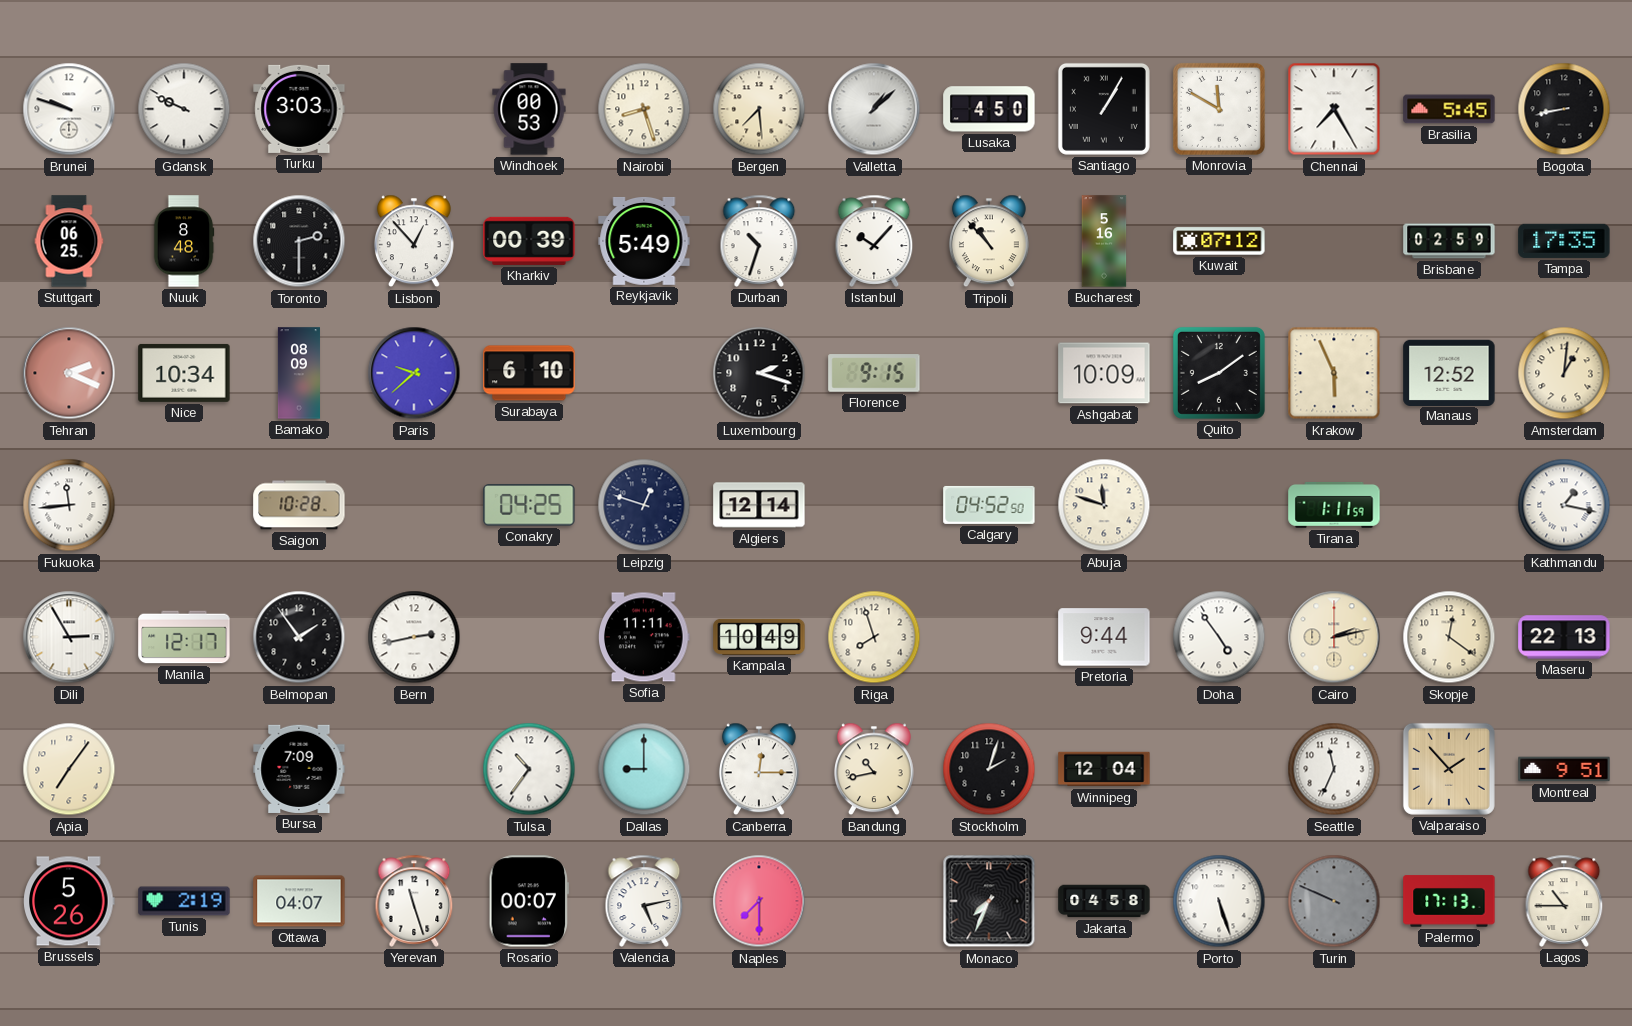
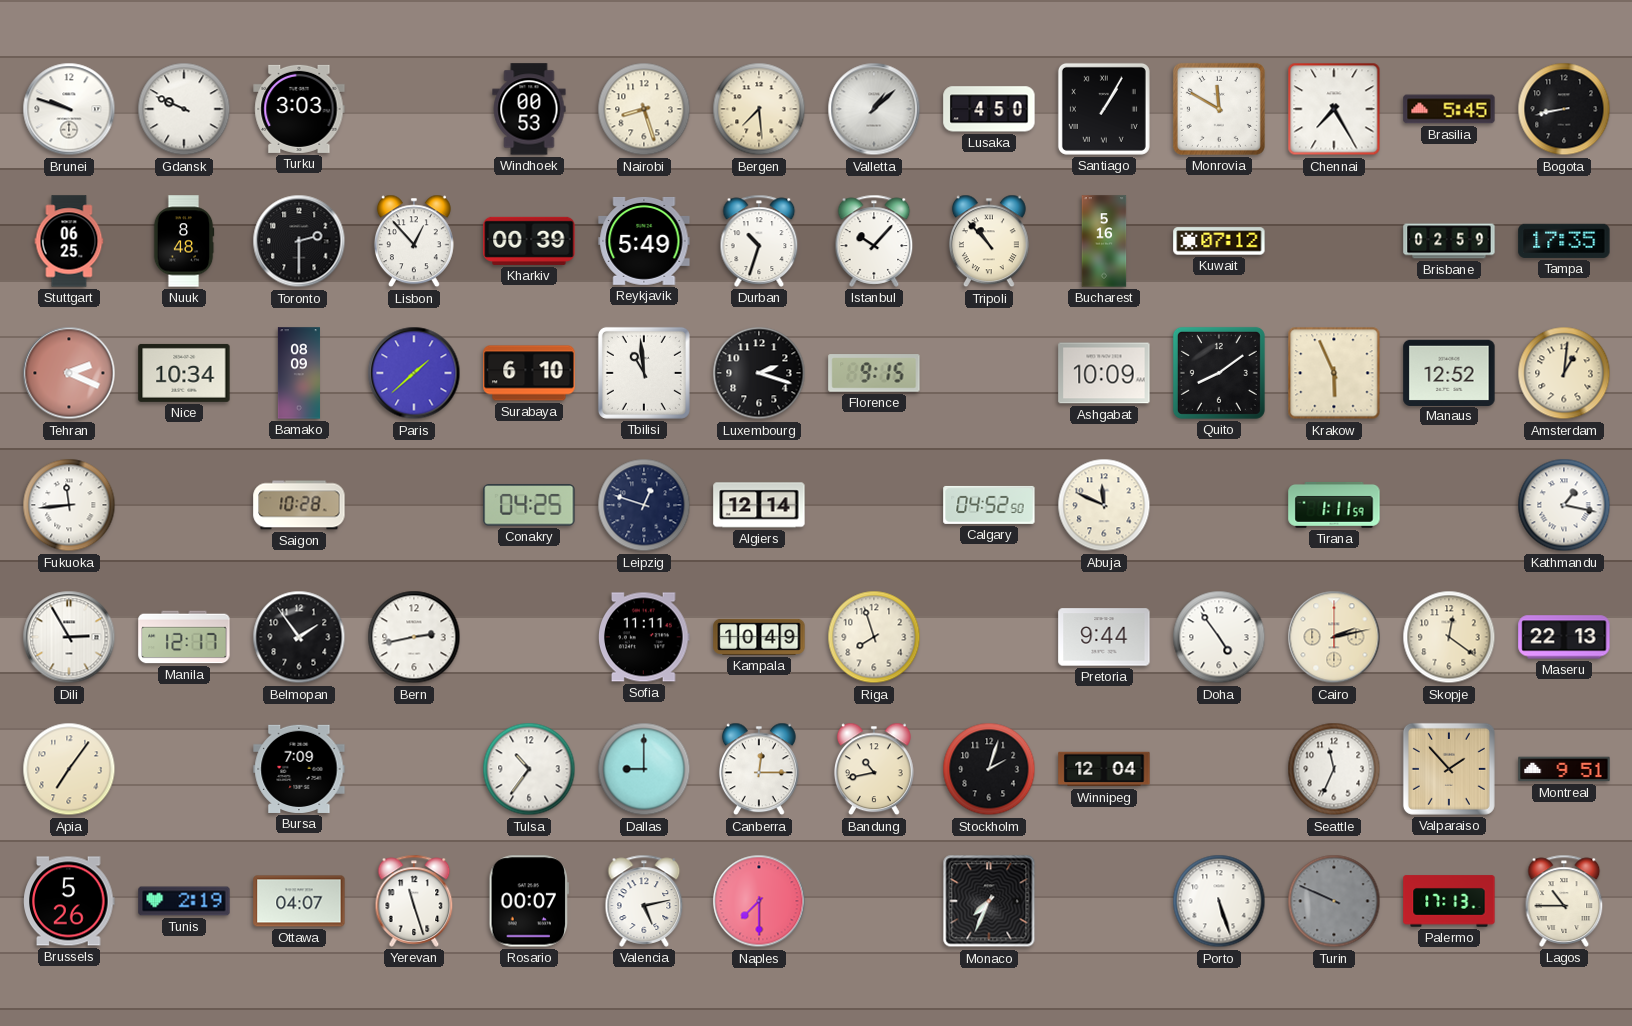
Paris: 9:38 -> 1:38
Tbilisi: none -> 10:59
Abuja: 11:48 -> 11:49
Jakarta: 04:58 -> none
